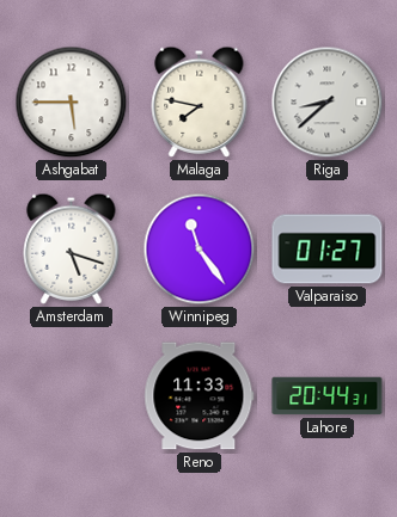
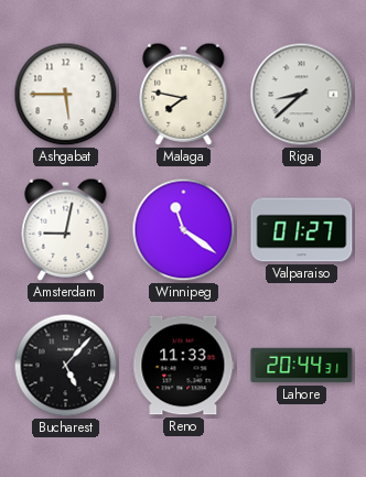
Amsterdam: 5:18 -> 9:02
Winnipeg: 11:24 -> 11:21
Bucharest: none -> 5:07
